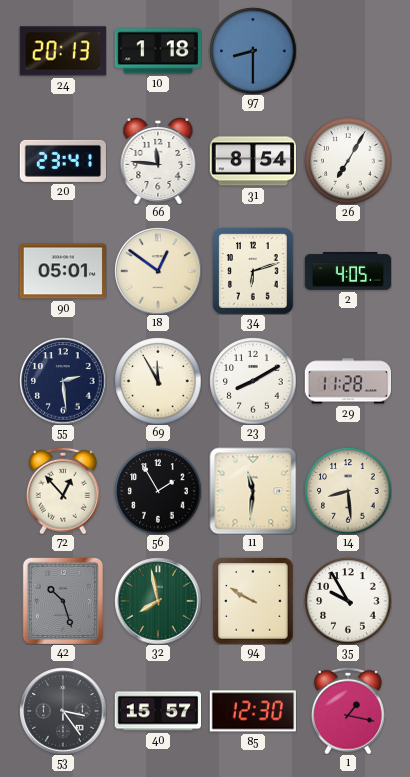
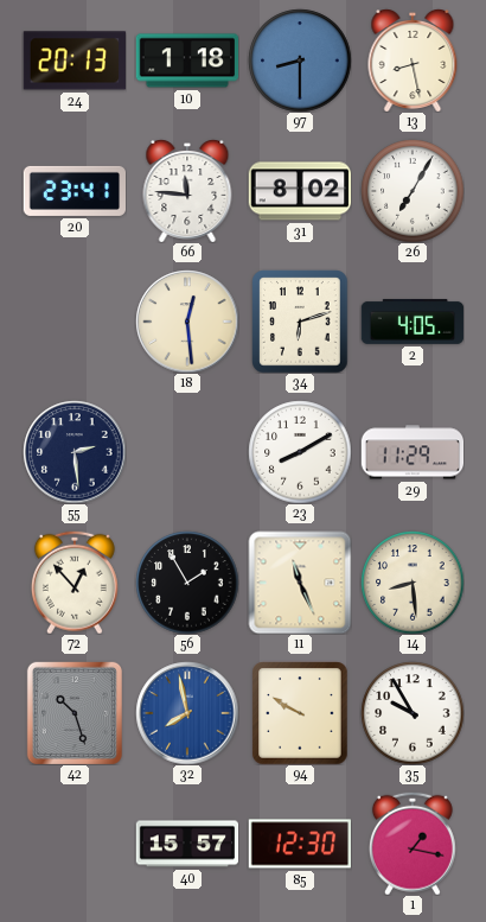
13: none -> 8:28
31: 8:54 -> 8:02
90: 05:01 -> none
18: 12:51 -> 12:29
69: 11:55 -> none
29: 11:28 -> 11:29
11: 11:31 -> 11:26
32 dial: green -> blue
53: 3:24 -> none
